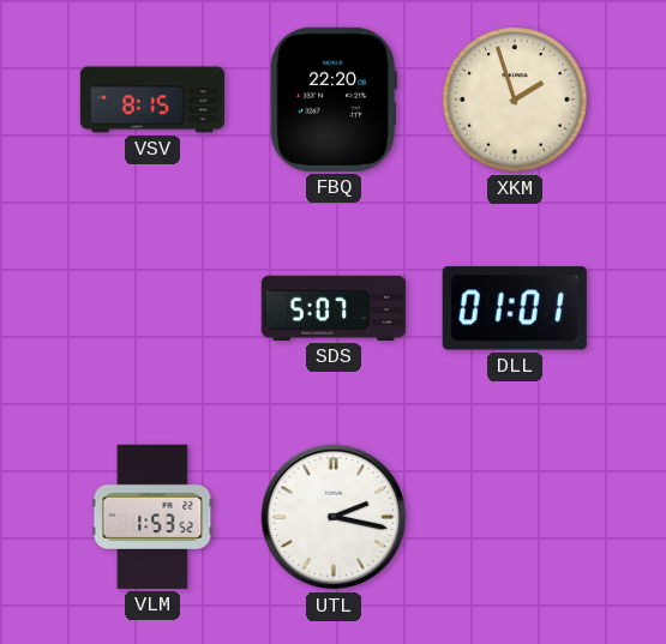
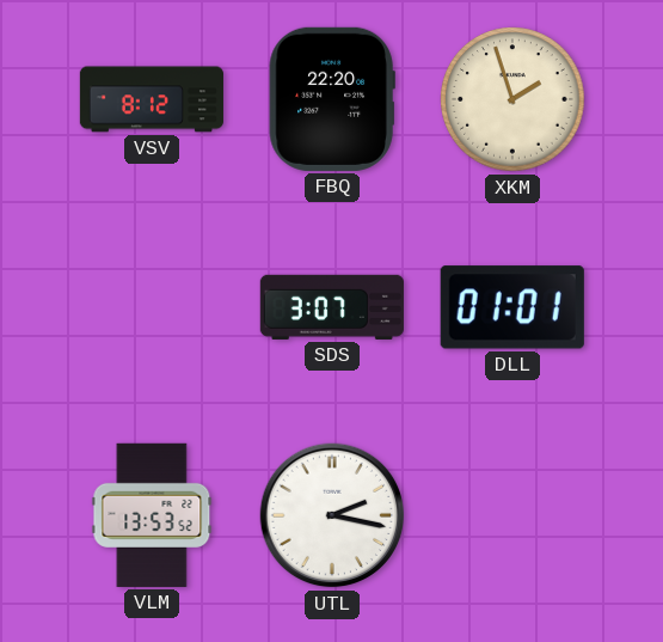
VSV: 8:15 -> 8:12
SDS: 5:07 -> 3:07
VLM: 1:53 -> 13:53
